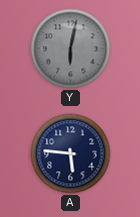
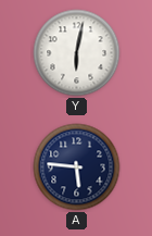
Y dial: grey -> white
